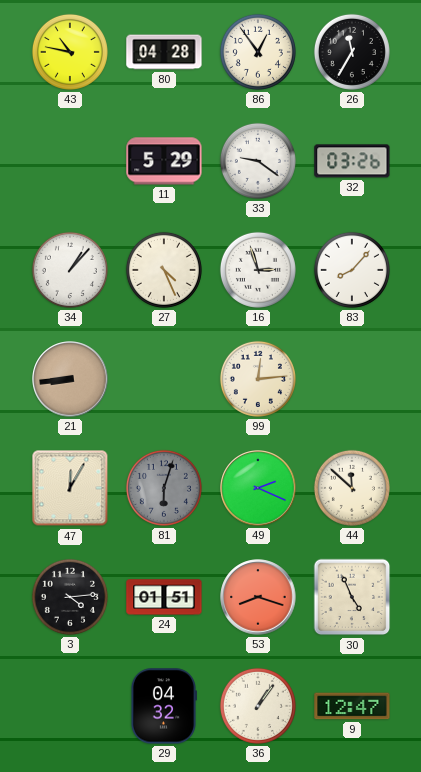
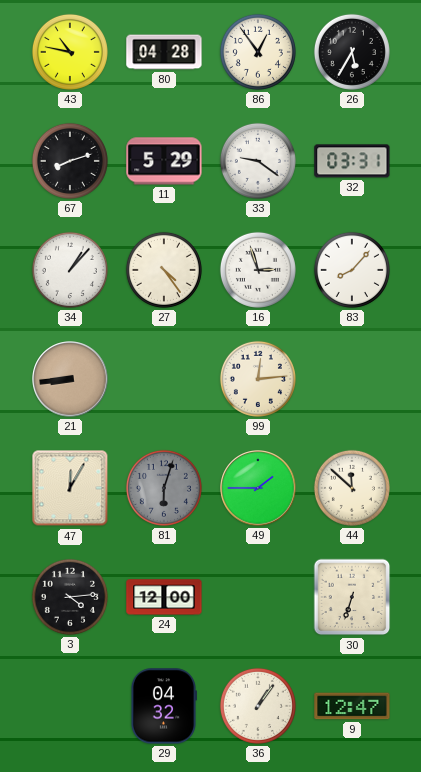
26: 11:35 -> 5:35
67: none -> 8:12
32: 03:26 -> 03:31
27: 4:26 -> 4:24
49: 2:19 -> 1:45
24: 01:51 -> 12:00
53: 8:18 -> none
30: 4:56 -> 6:33
